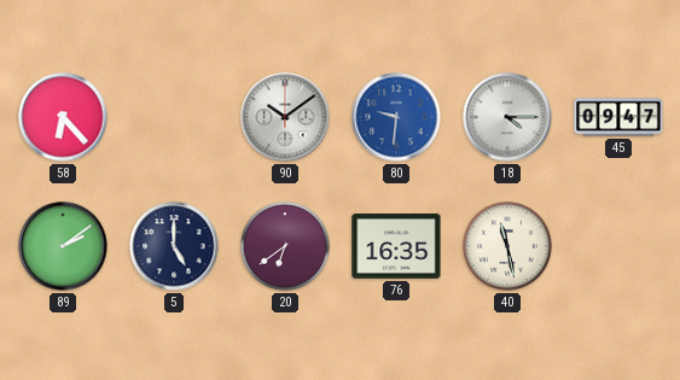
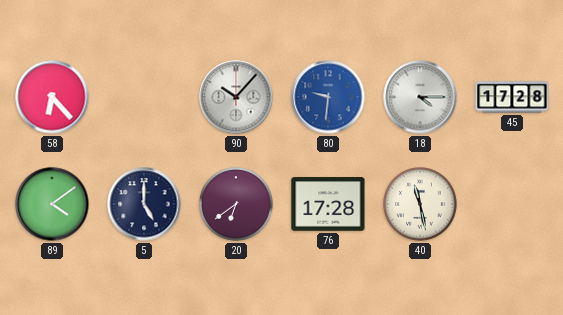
90: 10:09 -> 10:07
45: 09:47 -> 17:28
89: 2:09 -> 4:09
76: 16:35 -> 17:28
